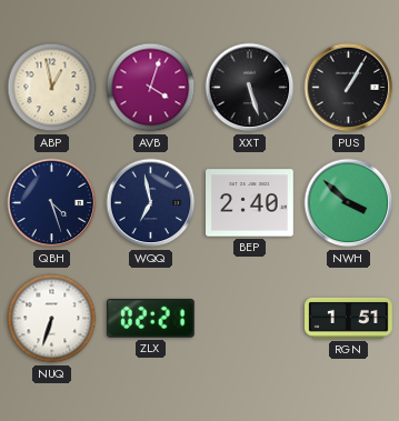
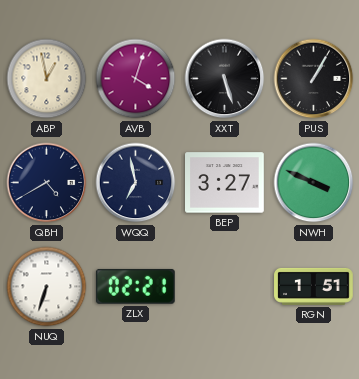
QBH: 4:27 -> 4:40
BEP: 2:40 -> 3:27
NWH: 3:52 -> 3:49
